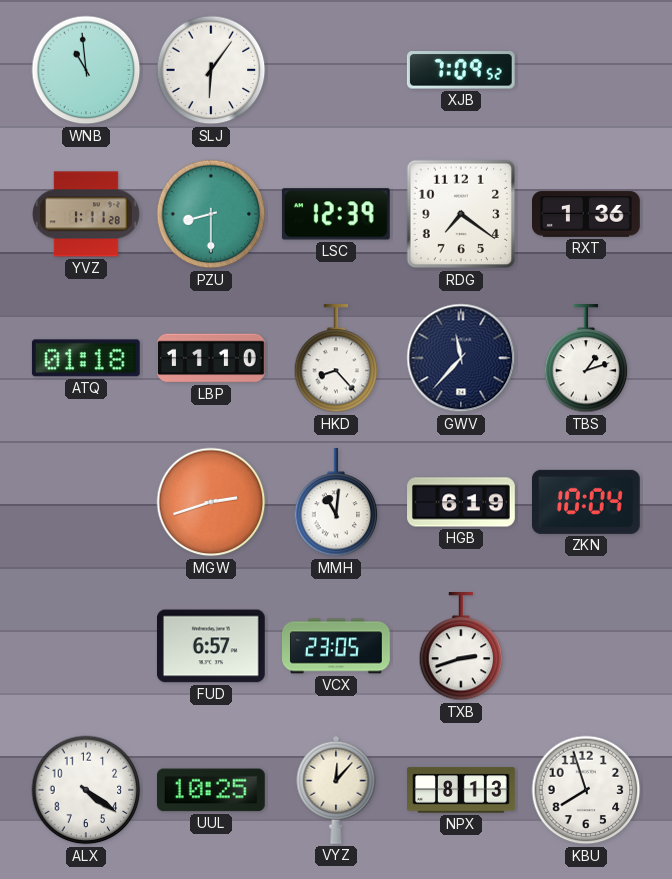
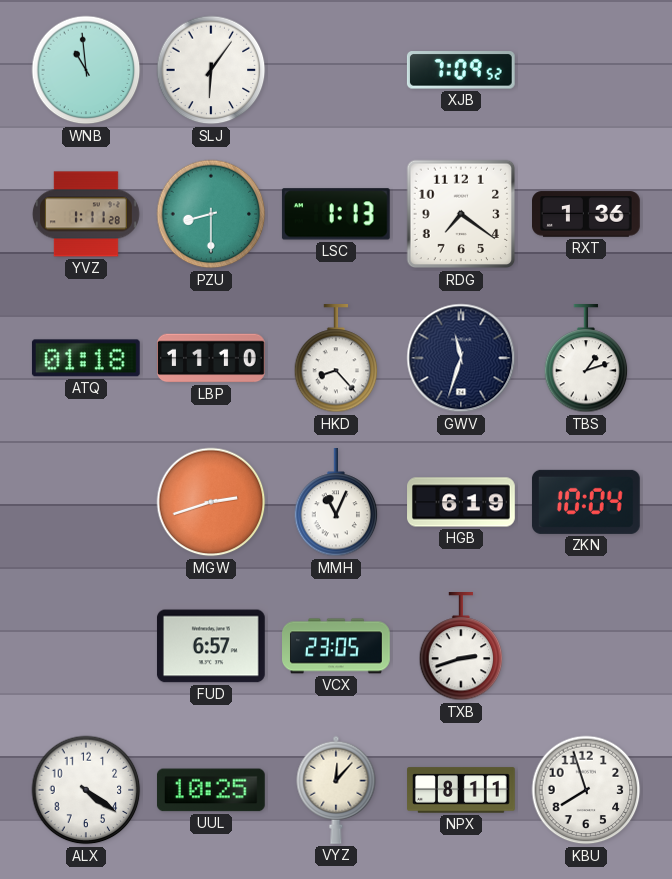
LSC: 12:39 -> 1:13
GWV: 11:37 -> 11:33
MMH: 11:01 -> 11:04
NPX: 8:13 -> 8:11
